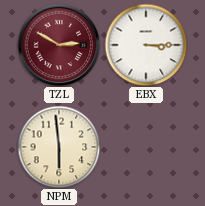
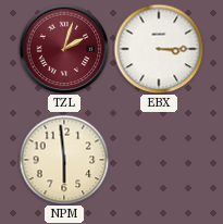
TZL: 2:50 -> 2:03
